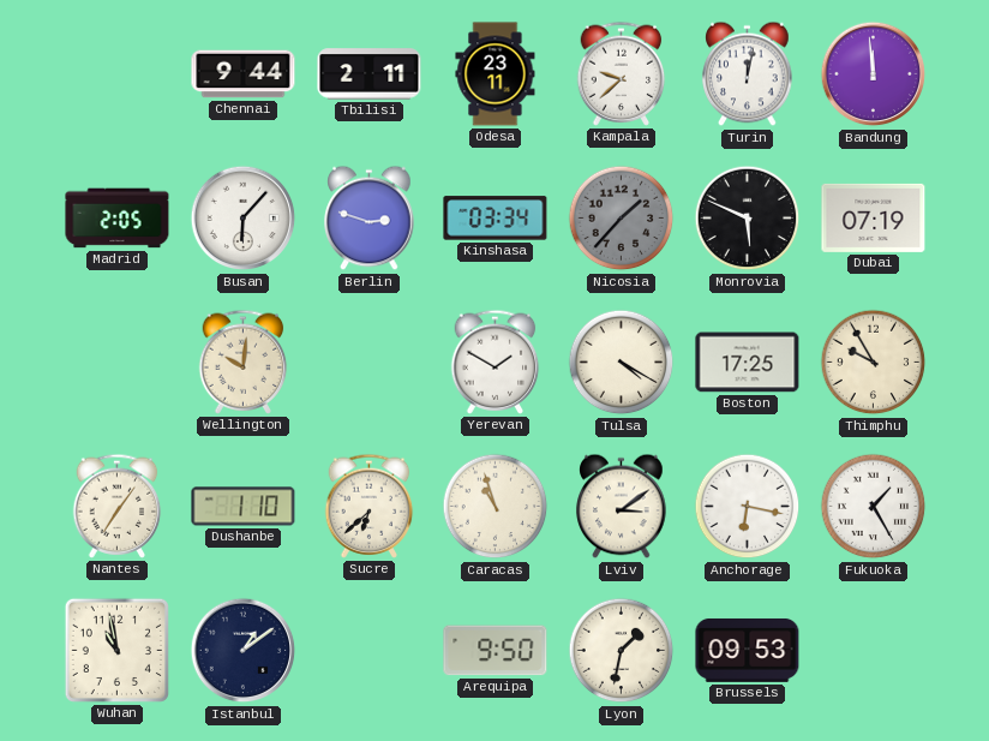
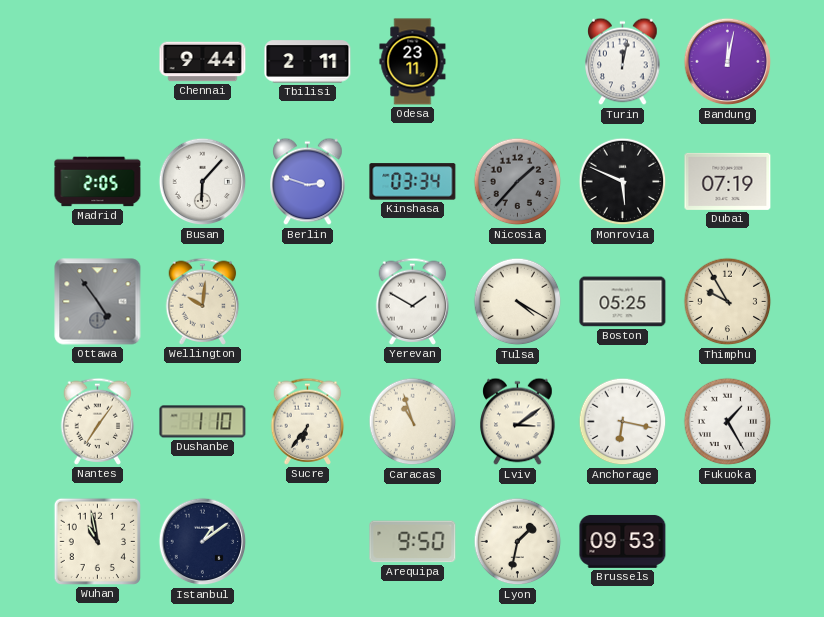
Kampala: 9:38 -> none
Bandung: 11:59 -> 12:02
Ottawa: none -> 4:54
Boston: 17:25 -> 05:25
Sucre: 6:38 -> 6:36
